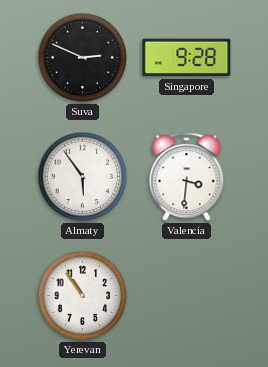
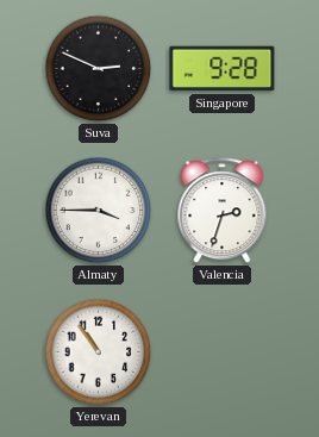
Almaty: 5:54 -> 3:45
Valencia: 3:31 -> 2:33
